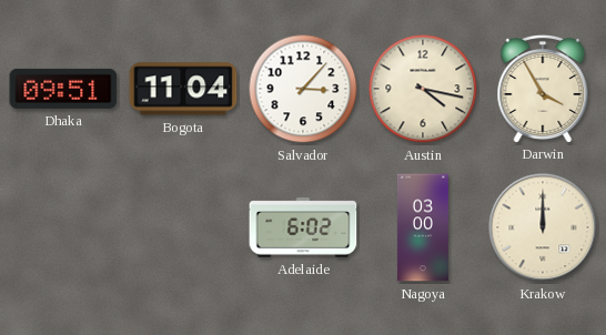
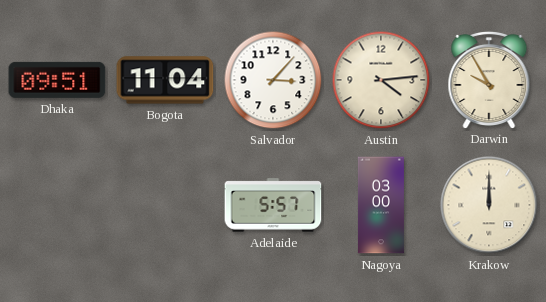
Austin: 4:17 -> 4:14
Darwin: 3:55 -> 9:55
Adelaide: 6:02 -> 5:57
